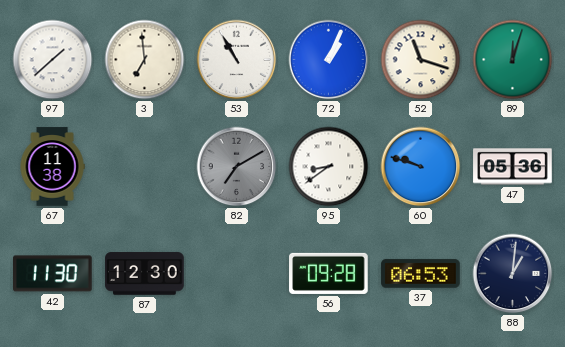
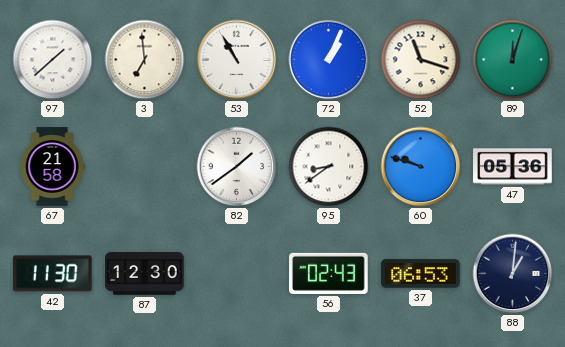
67: 11:38 -> 21:58
82: 7:10 -> 1:39
82 dial: grey -> white
56: 09:28 -> 02:43
